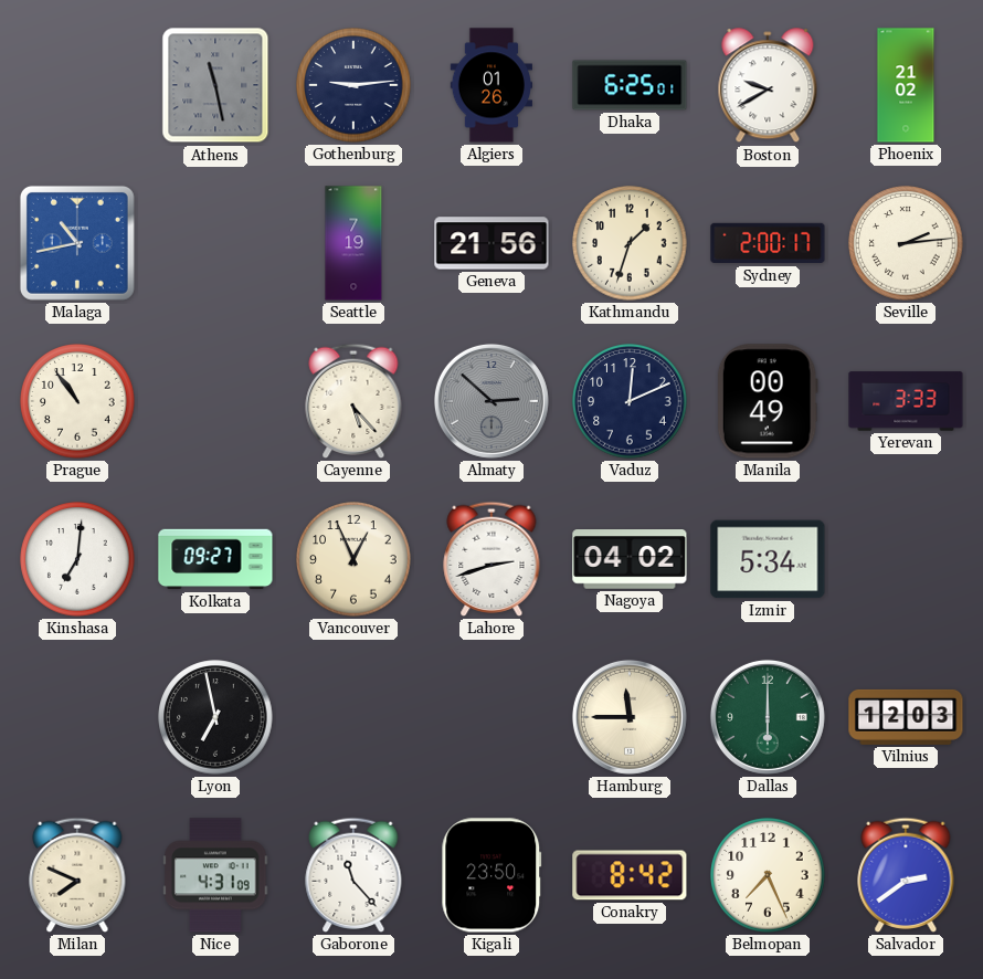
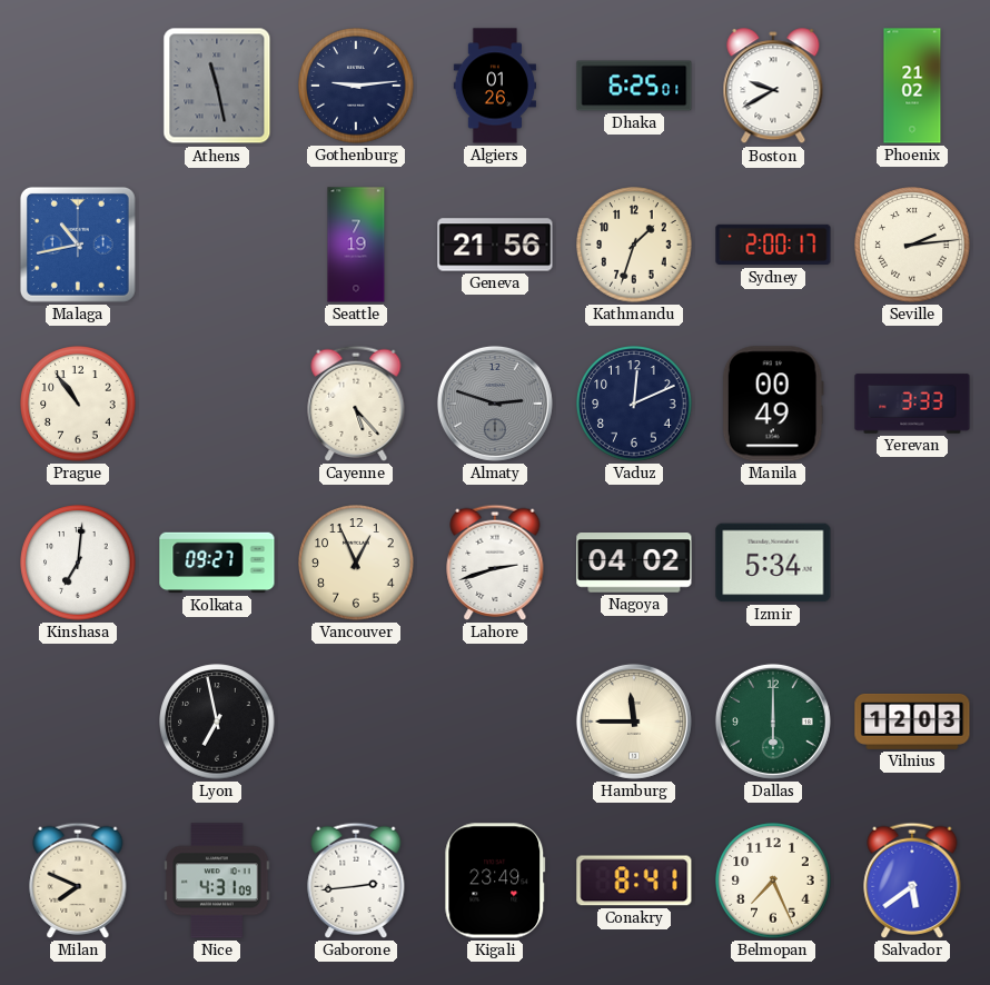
Almaty: 2:52 -> 2:48
Gaborone: 11:23 -> 2:44
Kigali: 23:50 -> 23:49
Conakry: 8:42 -> 8:41
Salvador: 2:39 -> 5:39
